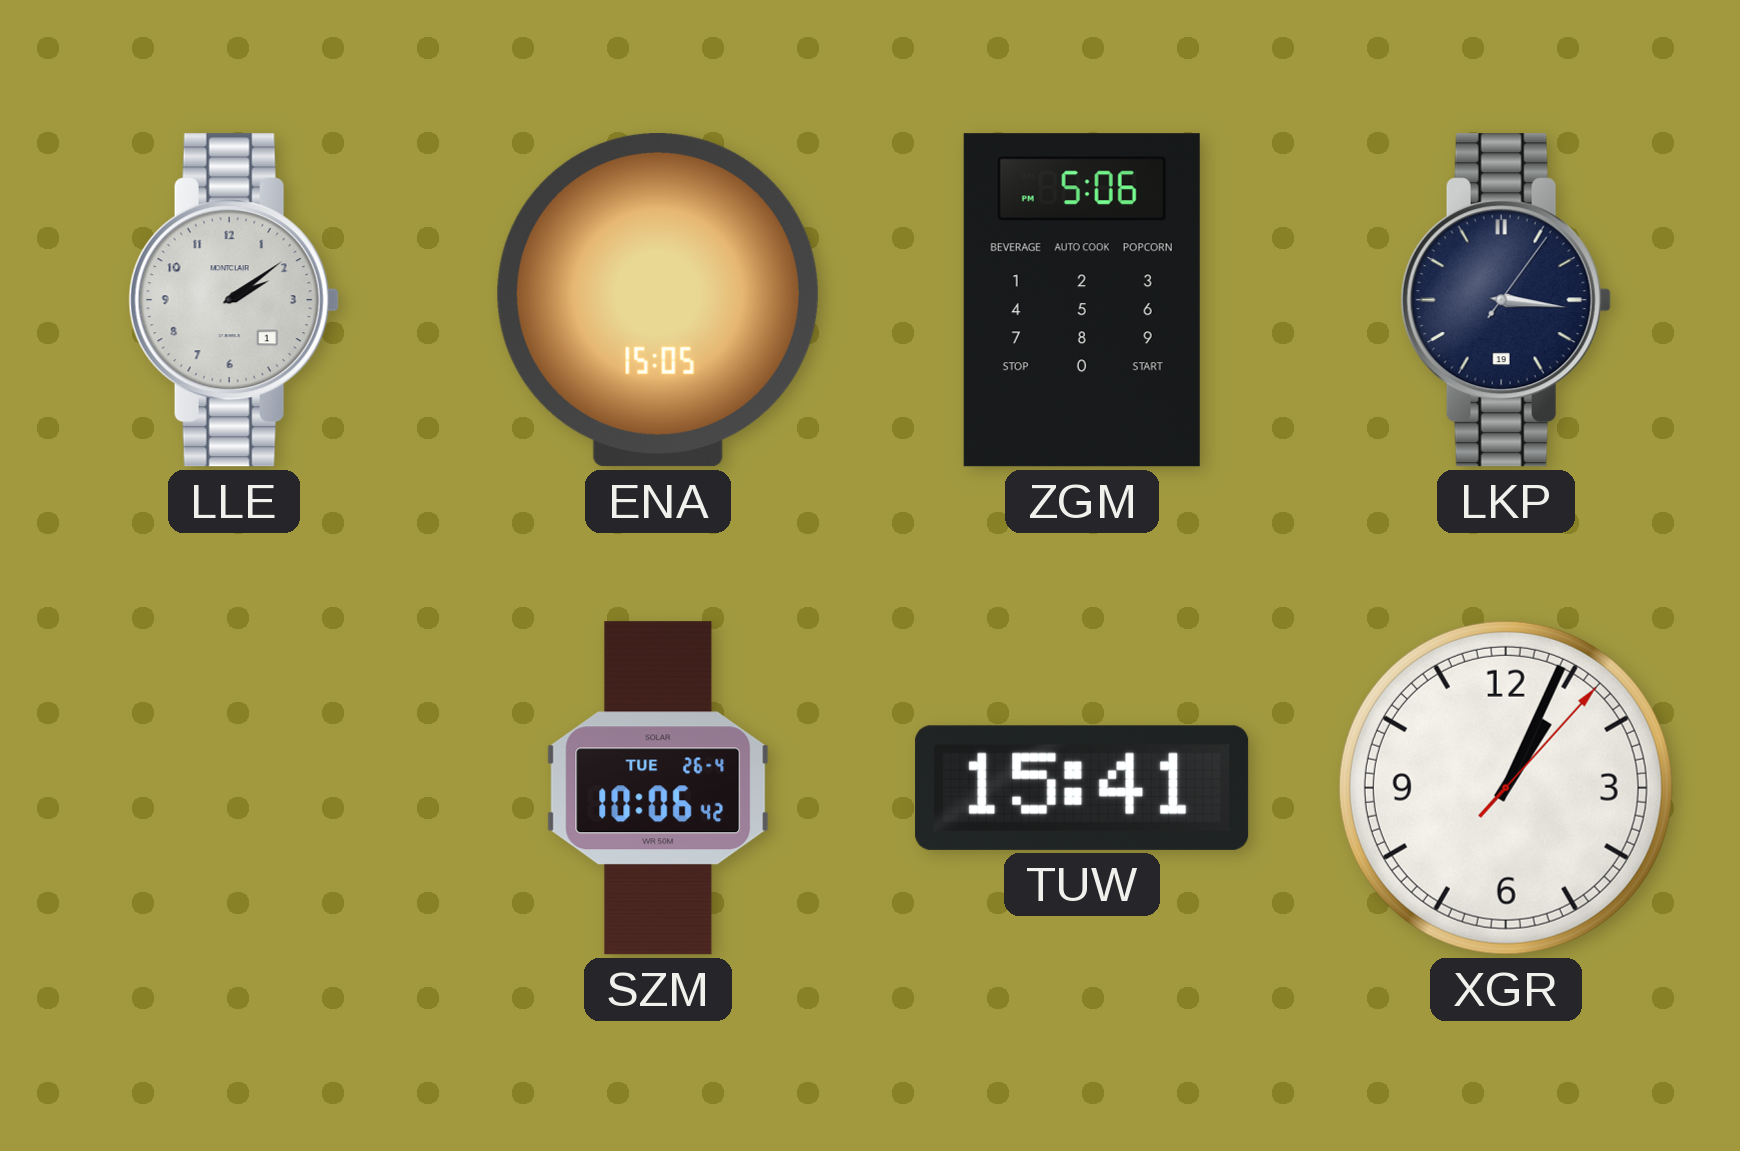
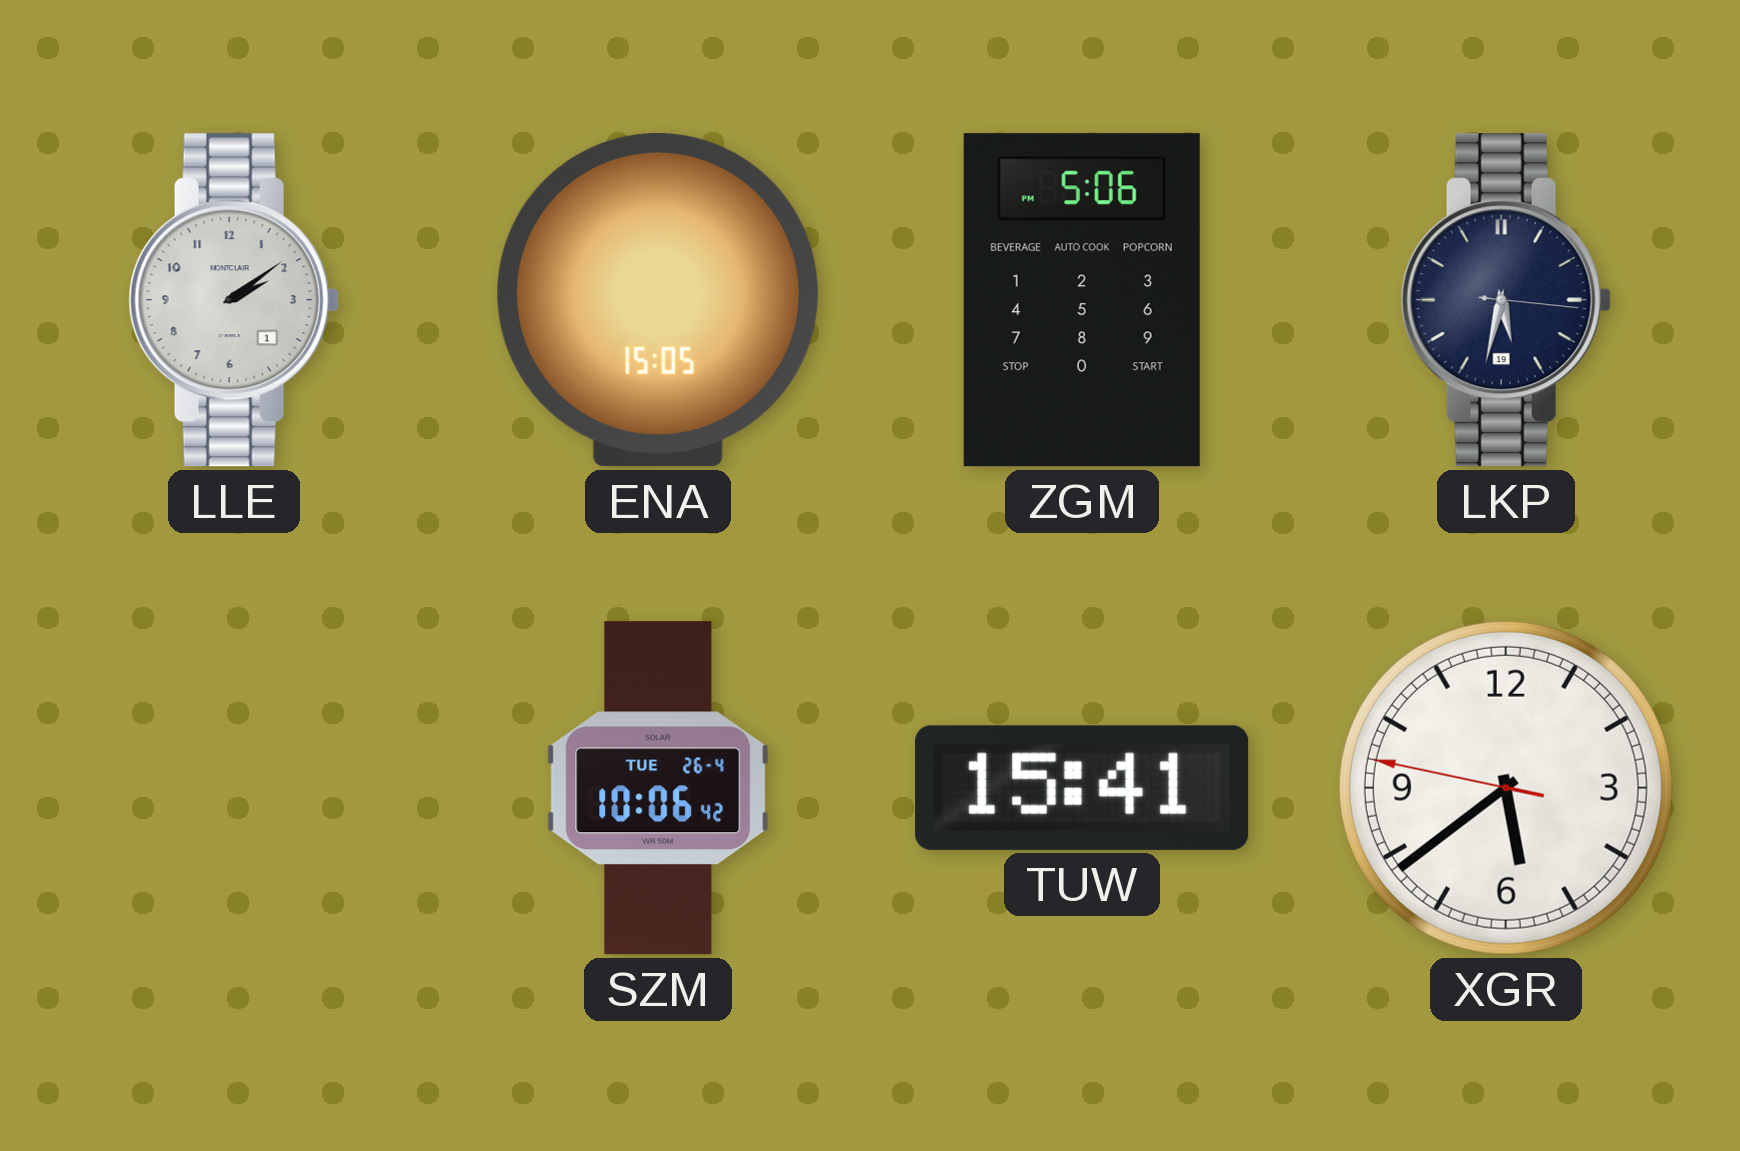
LKP: 3:16 -> 5:32
XGR: 1:04 -> 5:38
